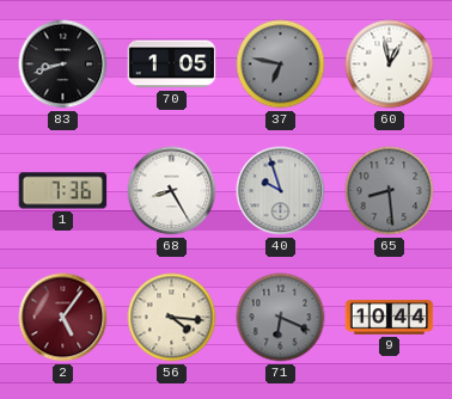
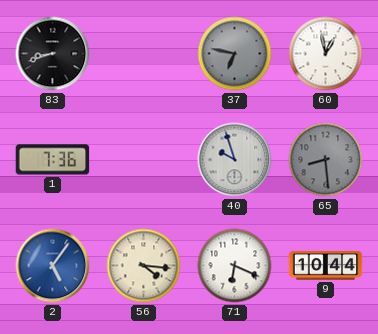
70: 1:05 -> none
68: 8:25 -> none
2 dial: burgundy -> blue
71 dial: grey -> white
